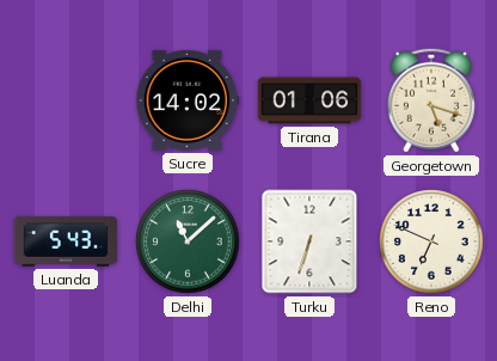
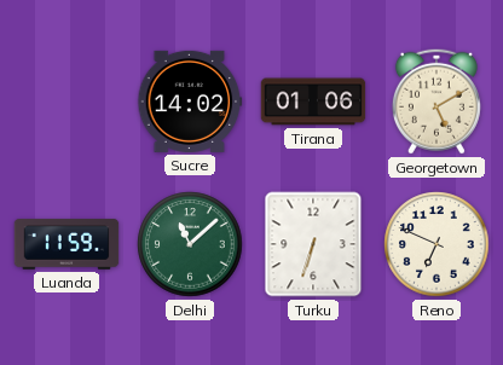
Georgetown: 5:18 -> 5:10
Luanda: 5:43 -> 11:59
